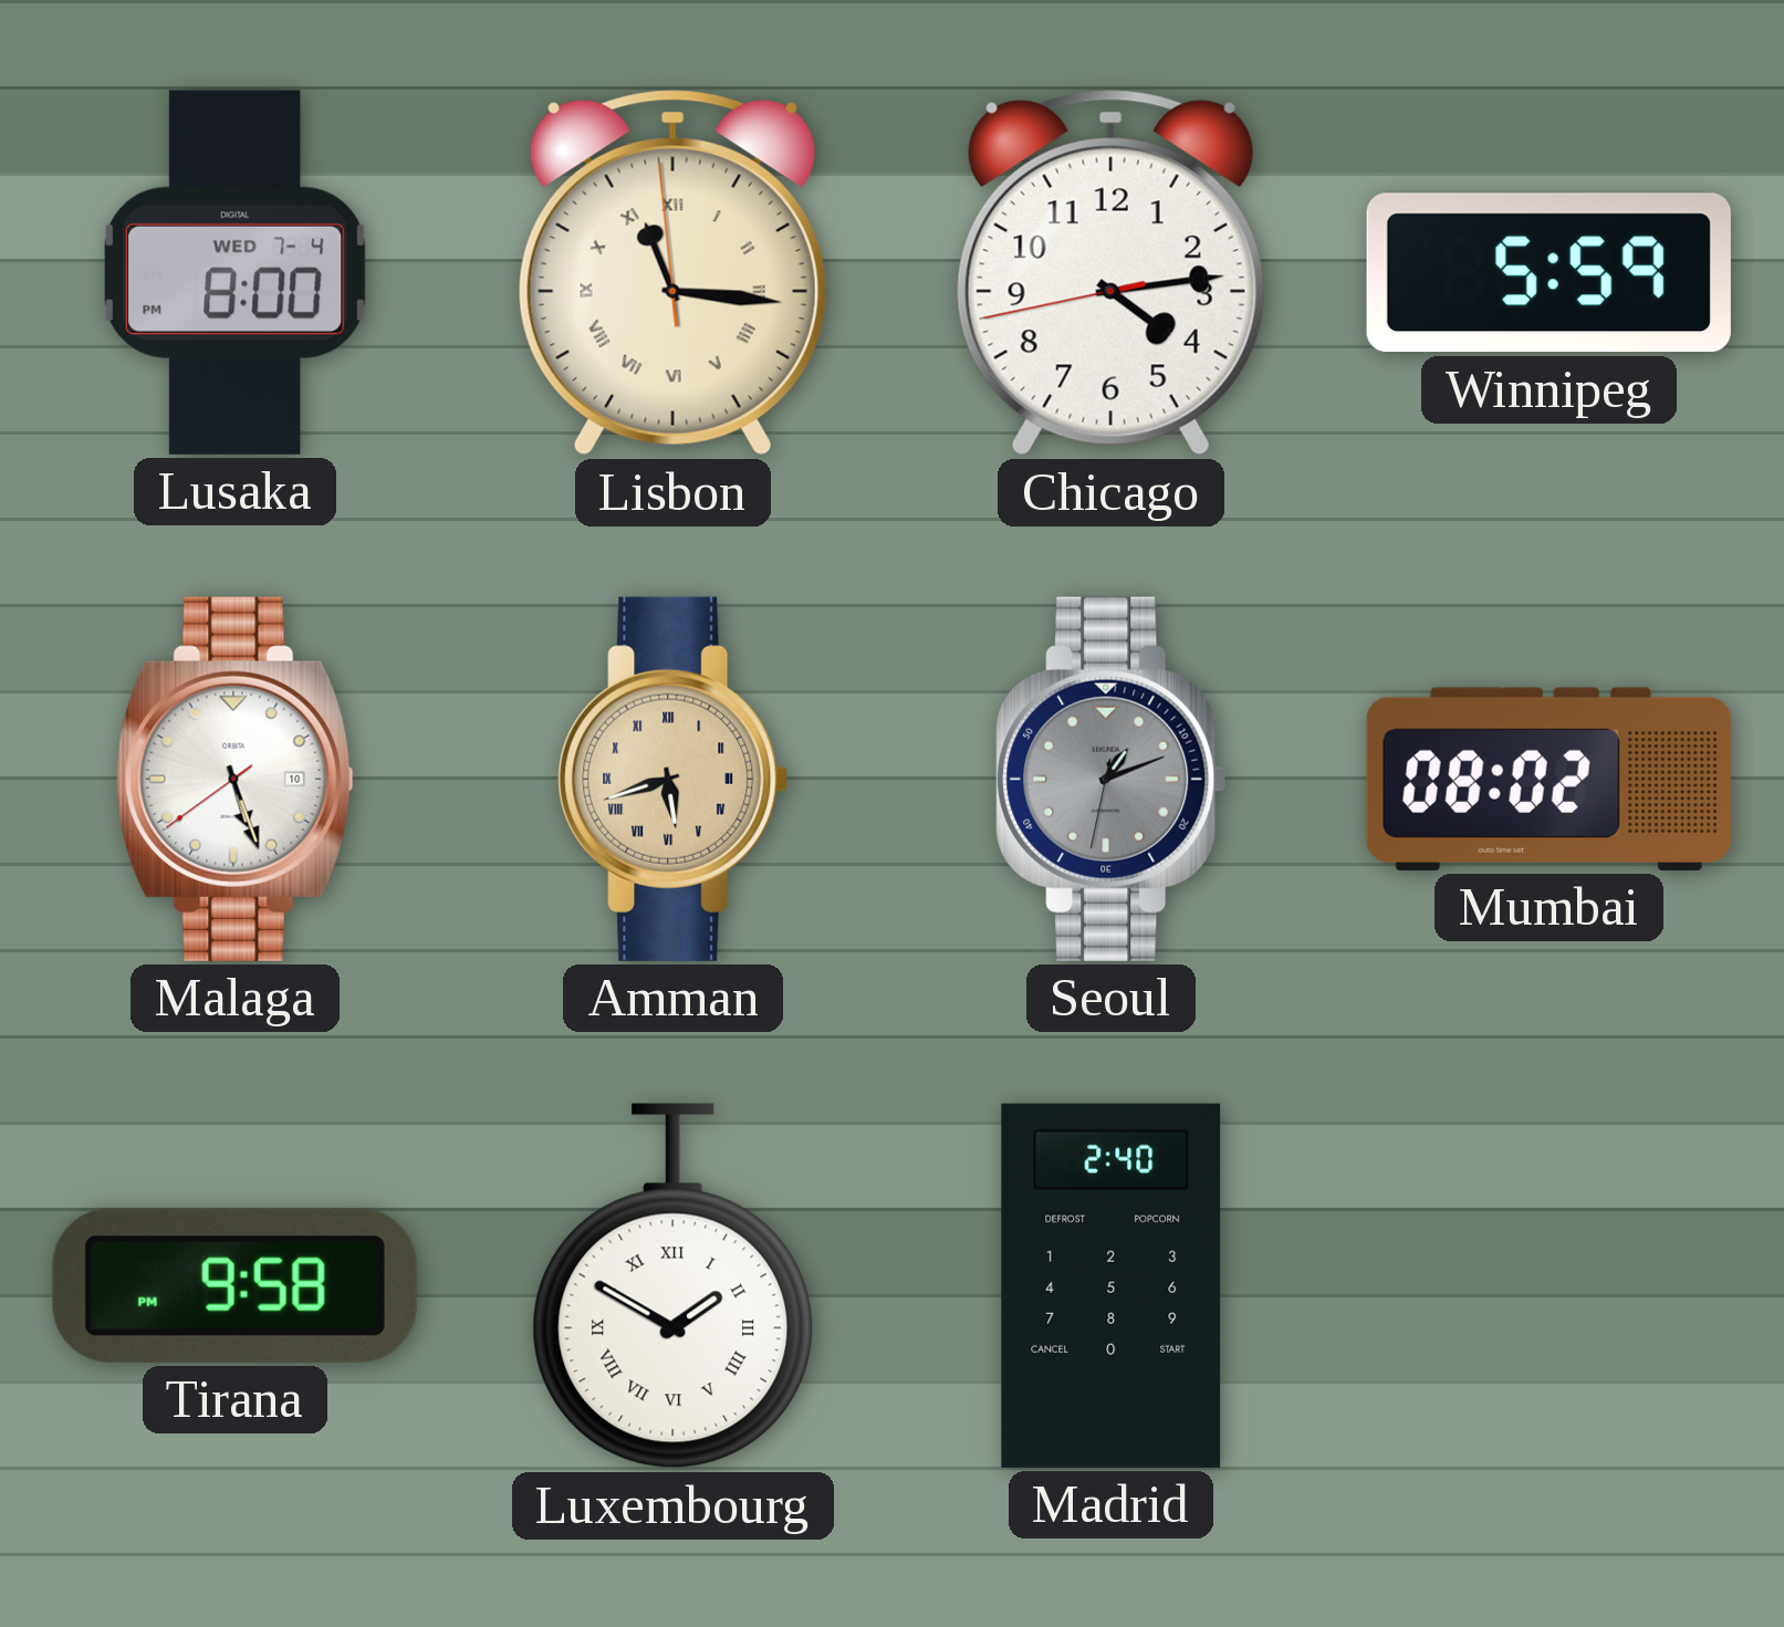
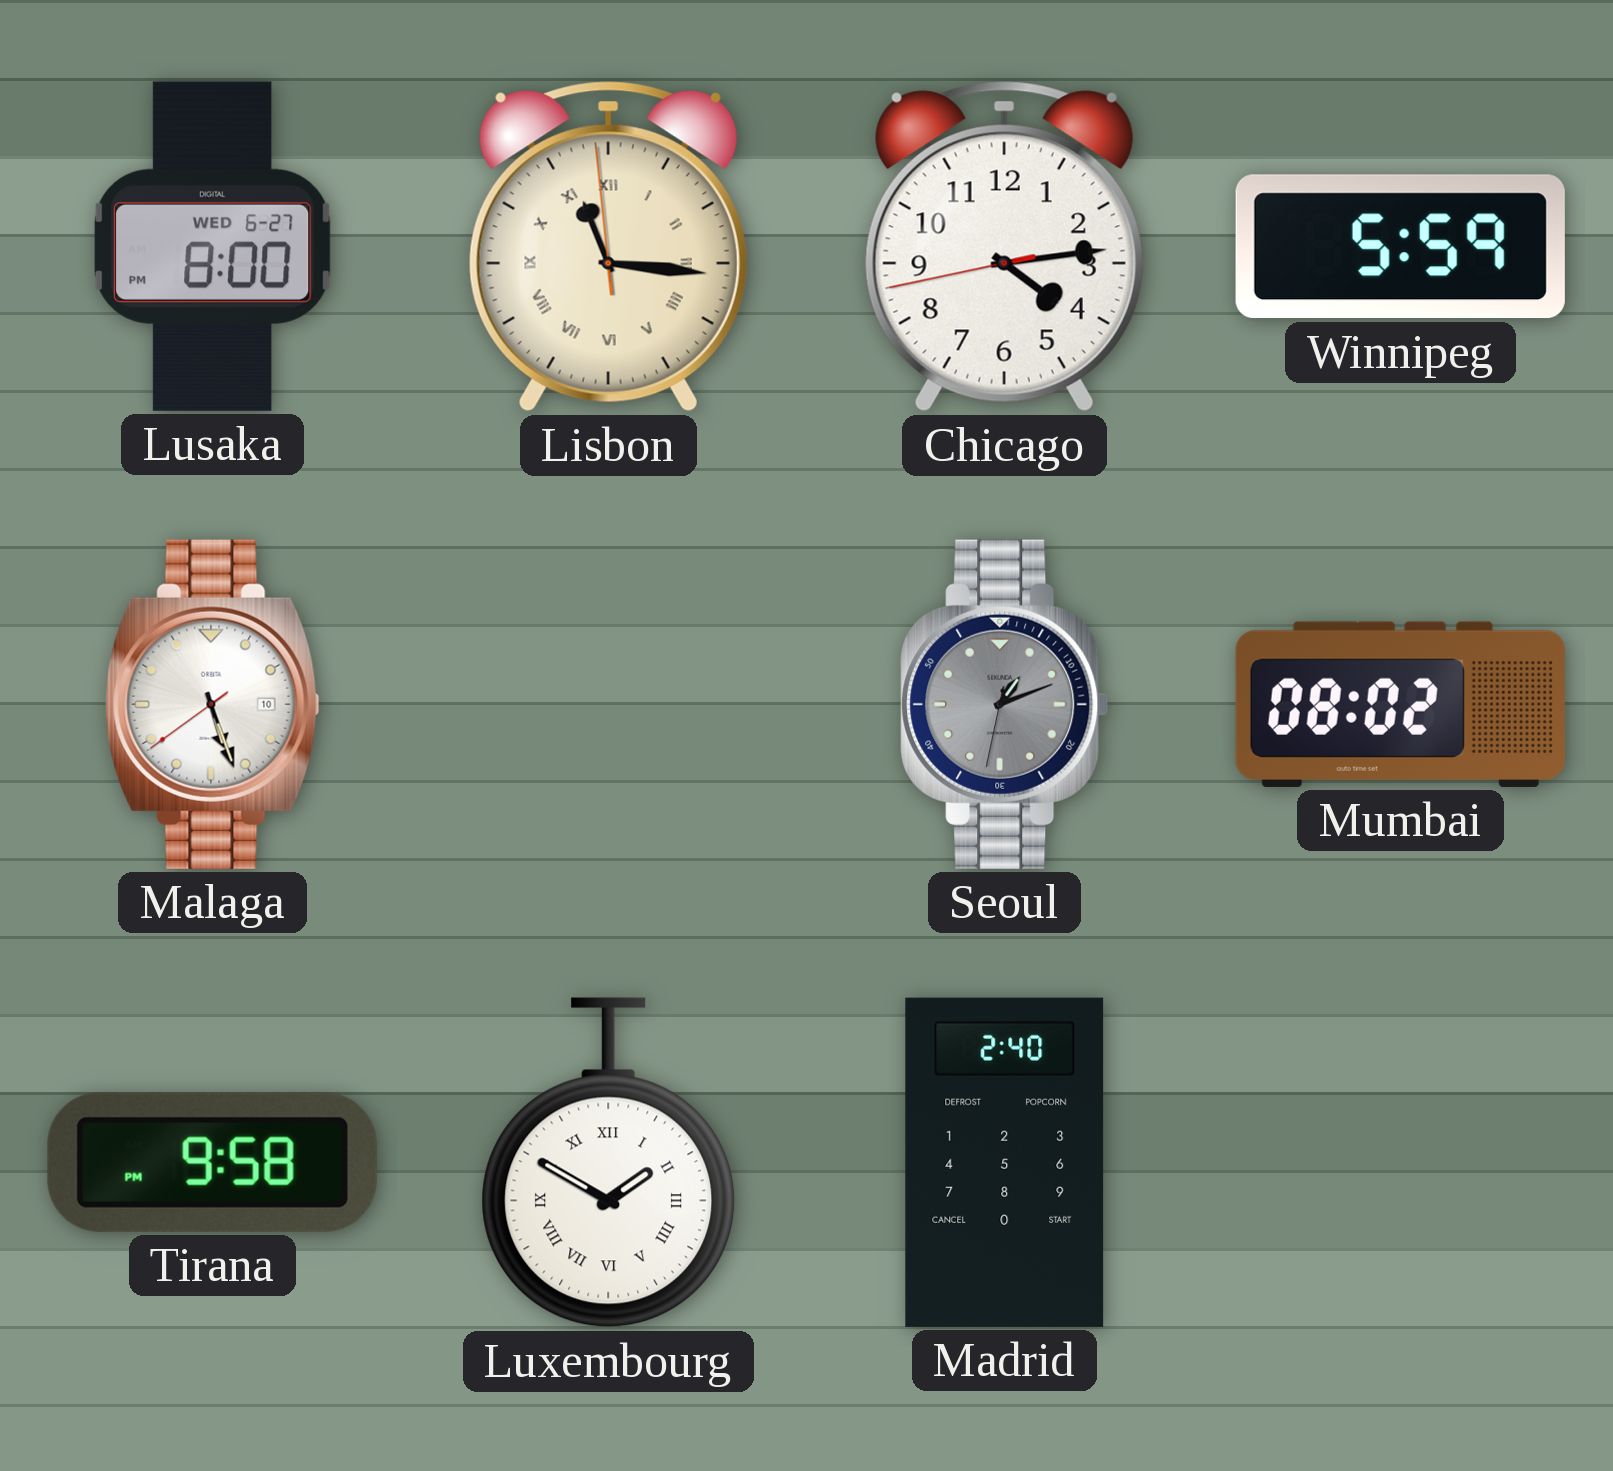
Lusaka date: WED 7-4 -> WED 6-27
Amman: 5:42 -> none
